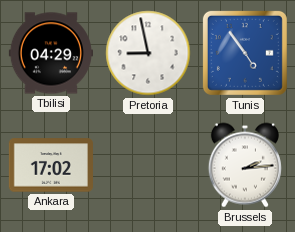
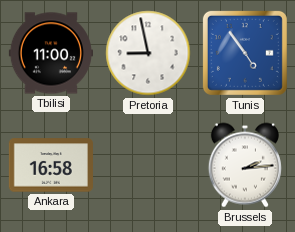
Tbilisi: 04:29 -> 11:00
Ankara: 17:02 -> 16:58
